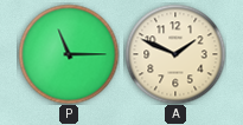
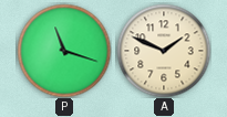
P: 11:15 -> 11:18
